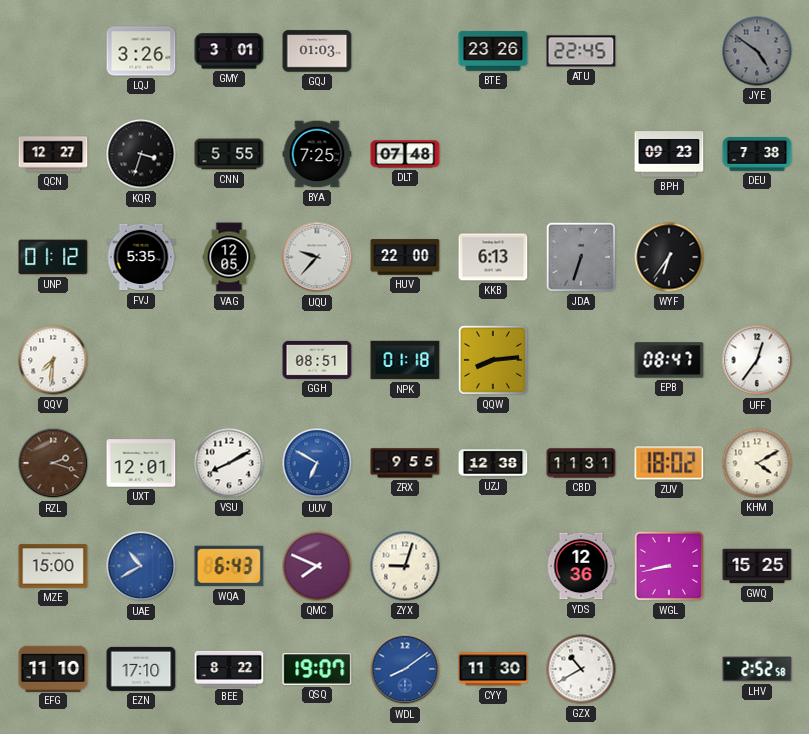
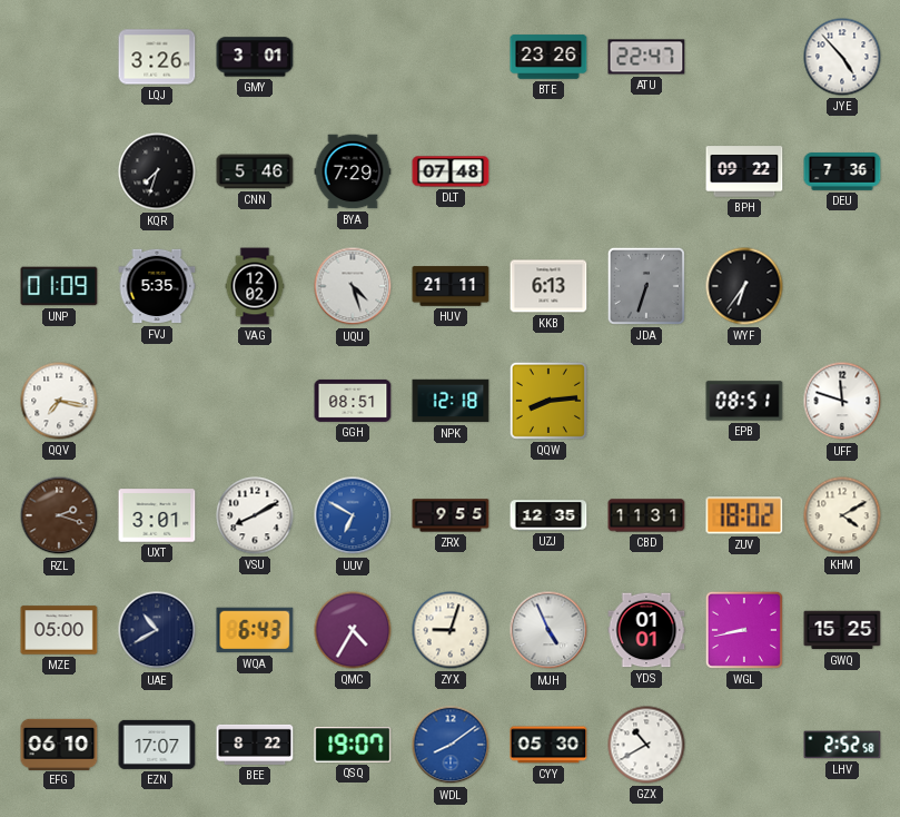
GQJ: 01:03 -> none
ATU: 22:45 -> 22:47
JYE: 4:51 -> 4:53
JYE dial: grey -> white
QCN: 12:27 -> none
KQR: 3:33 -> 7:33
CNN: 5:55 -> 5:46
BYA: 7:25 -> 7:29
BPH: 09:23 -> 09:22
DEU: 7:38 -> 7:36
UNP: 01:12 -> 01:09
VAG: 12:05 -> 12:02
UQU: 9:37 -> 4:27
HUV: 22:00 -> 21:11
QQV: 7:31 -> 7:17
NPK: 01:18 -> 12:18
EPB: 08:47 -> 08:51
UFF: 12:36 -> 11:48
UXT: 12:01 -> 3:01
UZJ: 12:38 -> 12:35
MZE: 15:00 -> 05:00
UAE dial: blue -> navy
QMC: 7:49 -> 4:35
MJH: none -> 4:56
YDS: 12:36 -> 01:01
EFG: 11:10 -> 06:10
EZN: 17:10 -> 17:07
CYY: 11:30 -> 05:30
